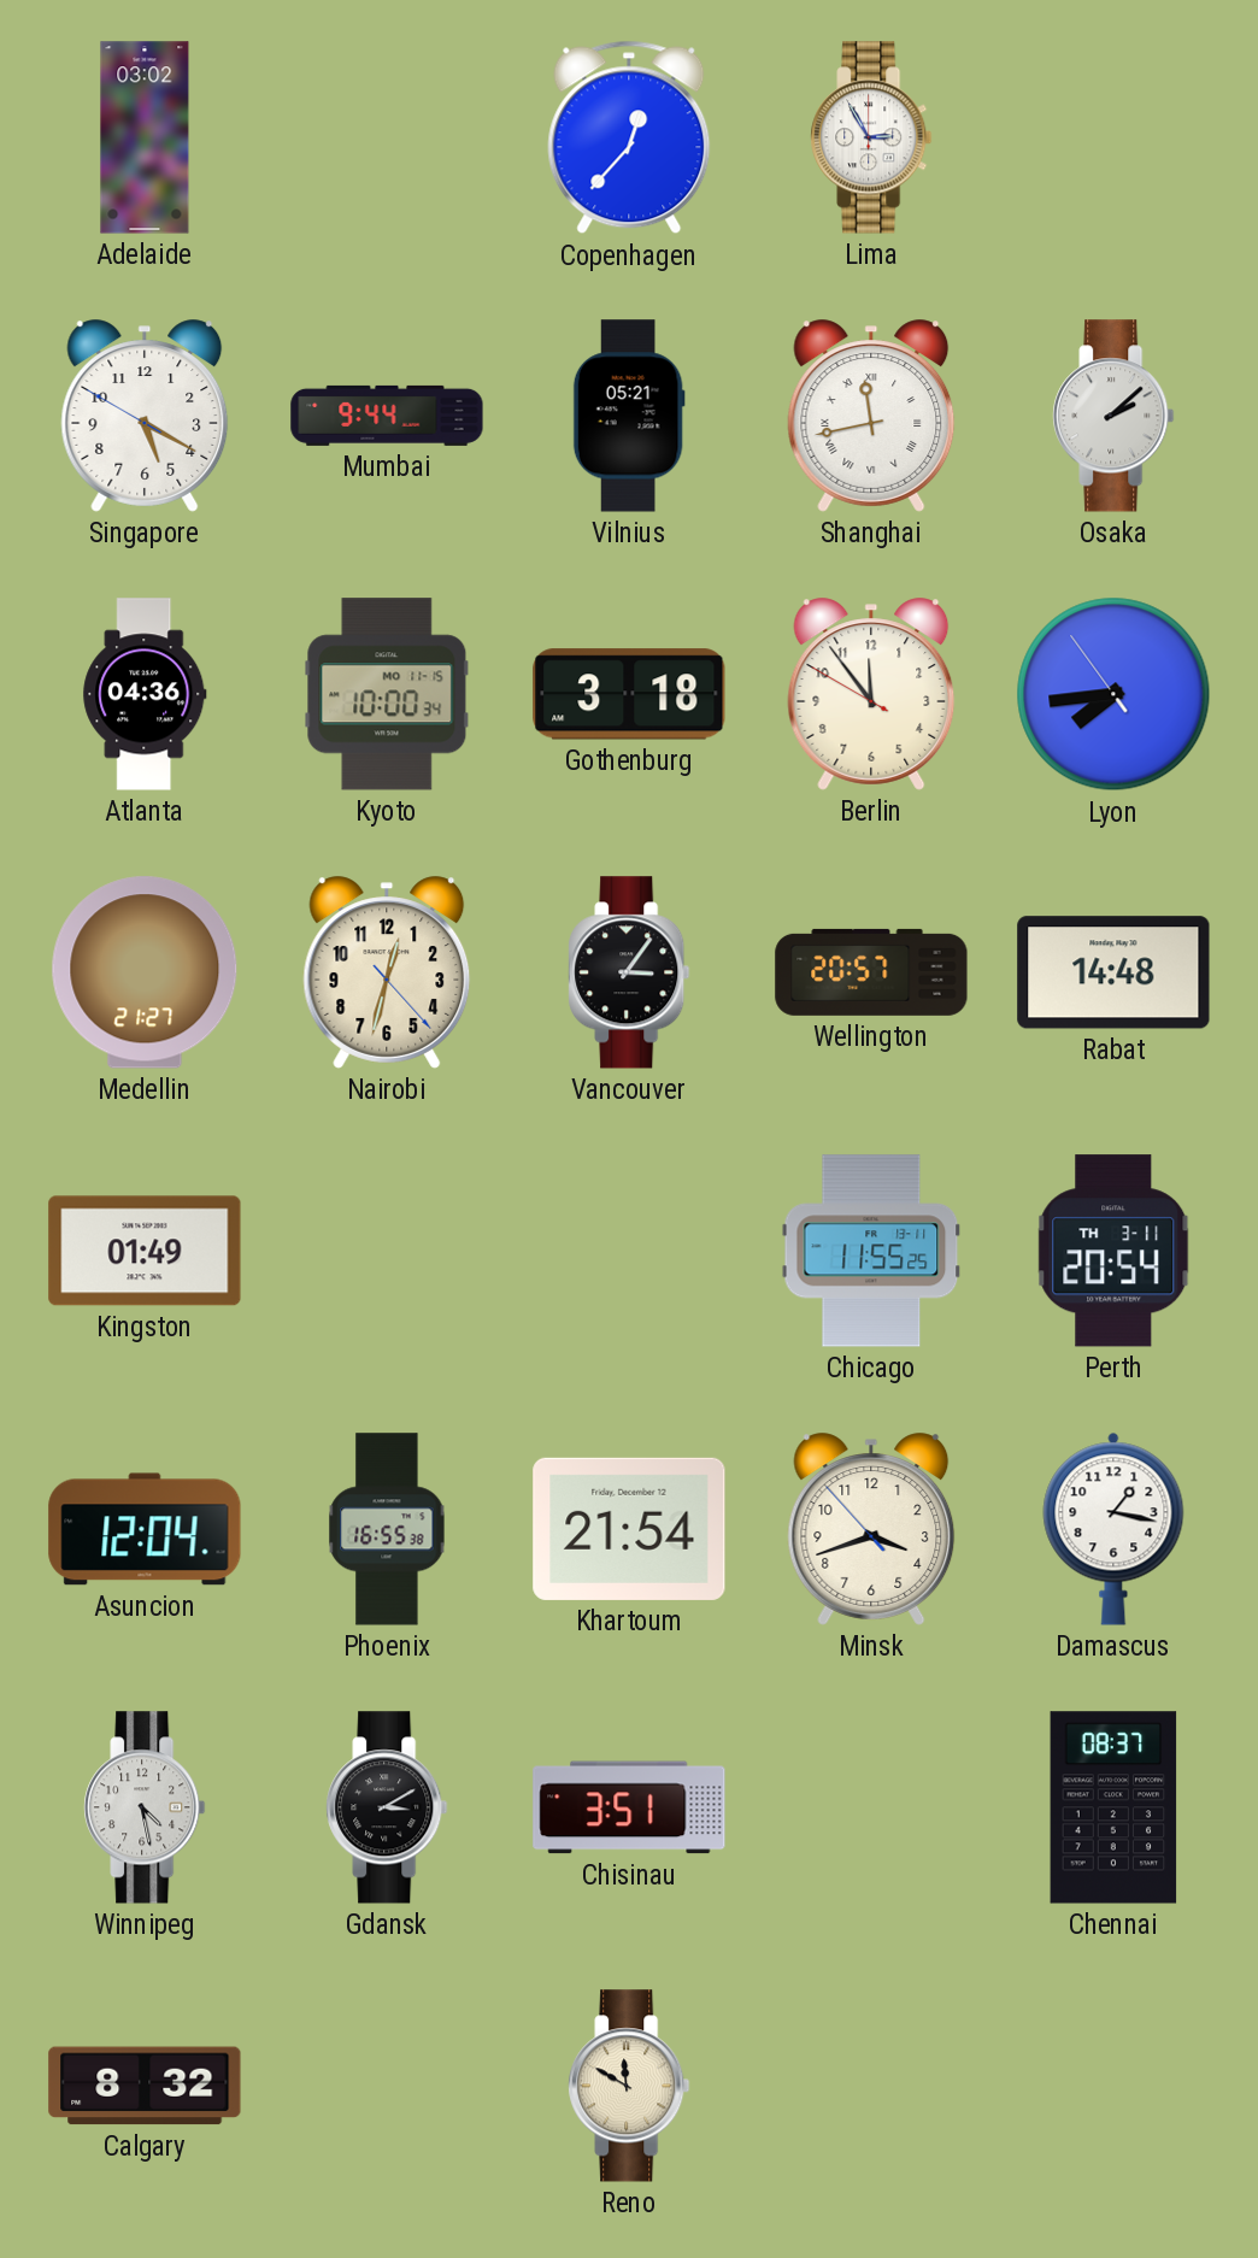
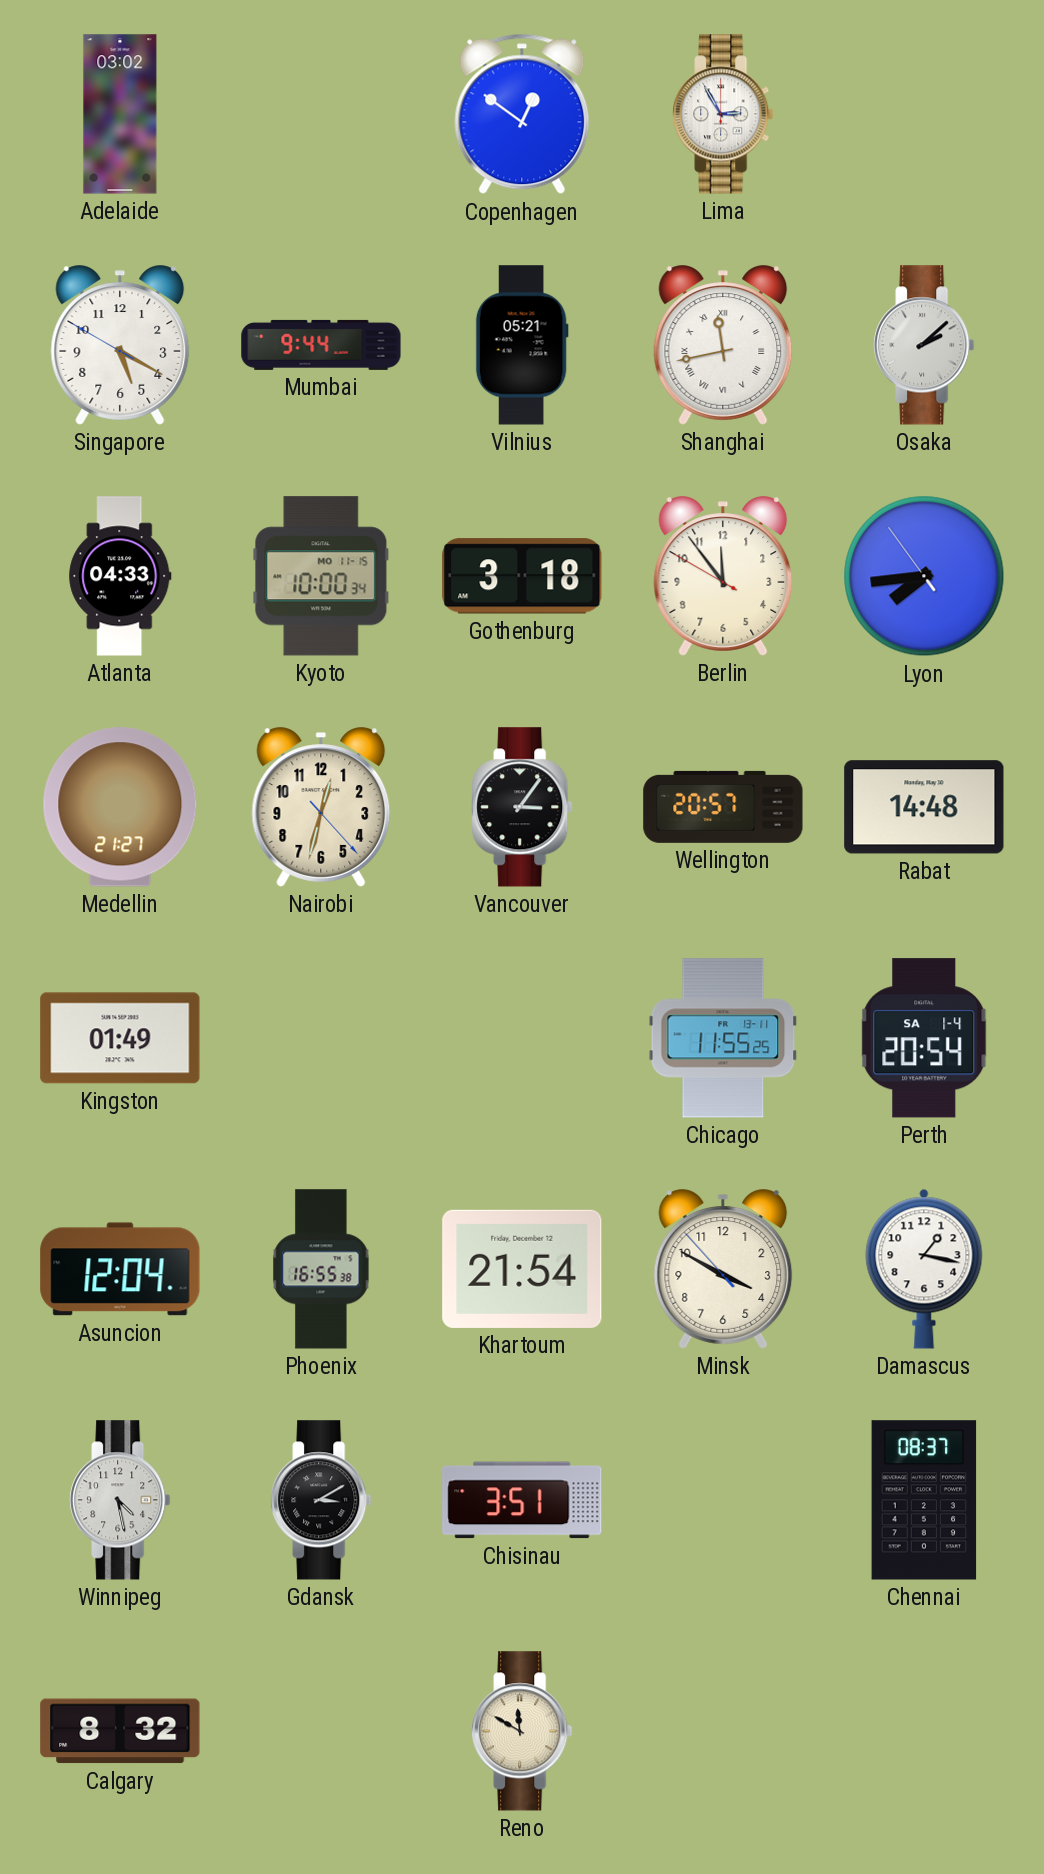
Copenhagen: 12:37 -> 12:51
Atlanta: 04:36 -> 04:33
Perth date: TH 3-11 -> SA 1-4
Minsk: 3:41 -> 3:49
